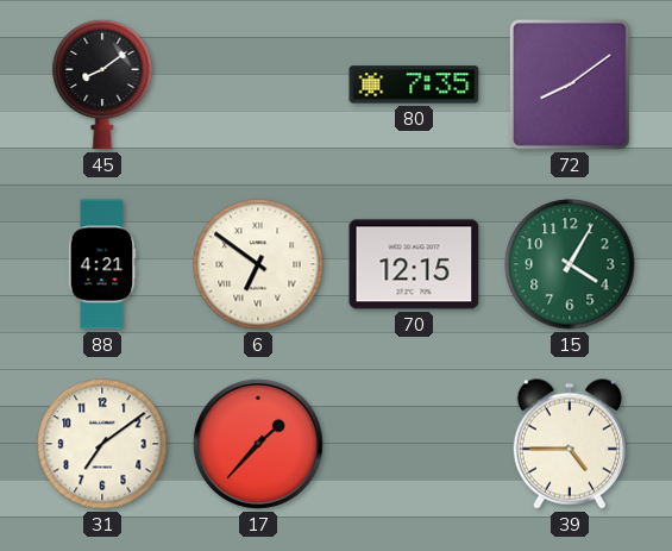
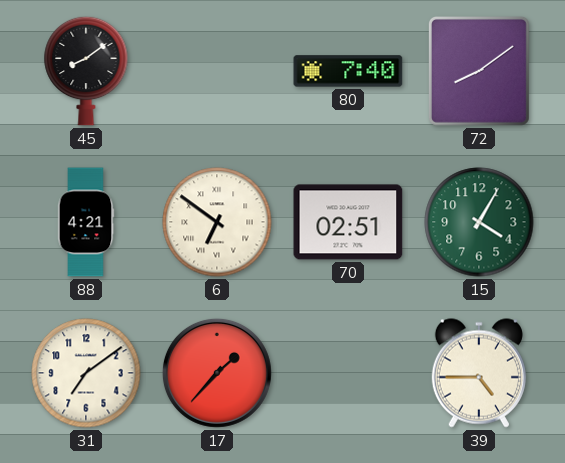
80: 7:35 -> 7:40
70: 12:15 -> 02:51
